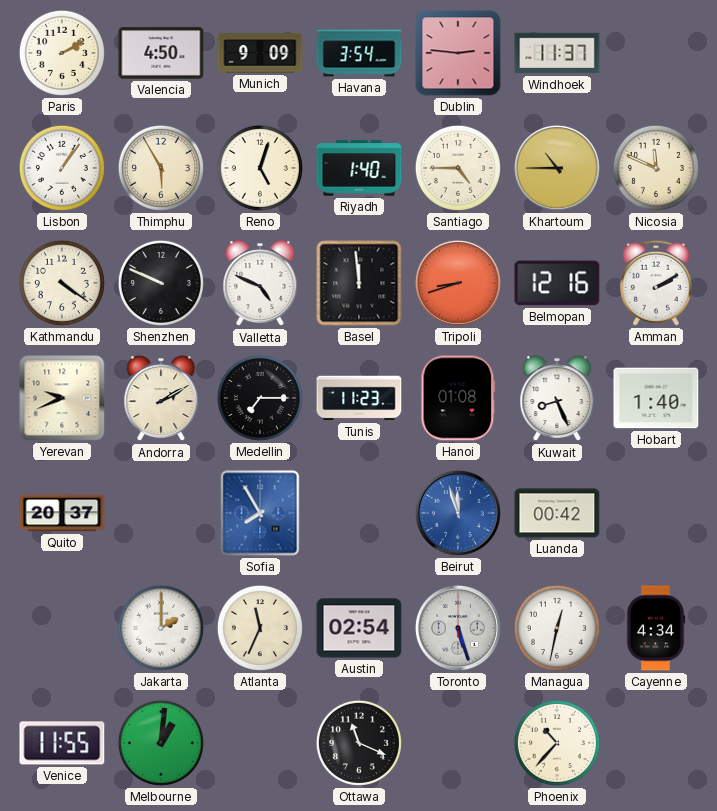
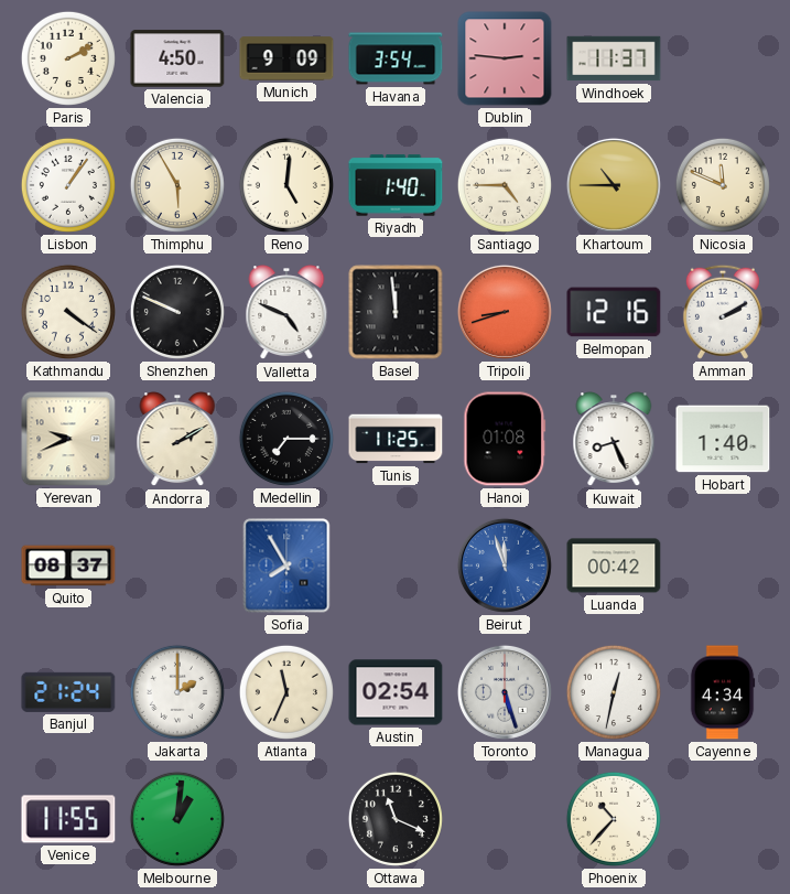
Reno: 5:03 -> 5:01
Tunis: 11:23 -> 11:25
Quito: 20:37 -> 08:37
Banjul: none -> 21:24
